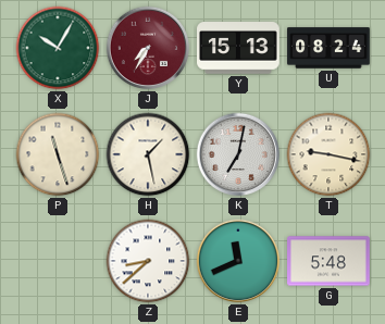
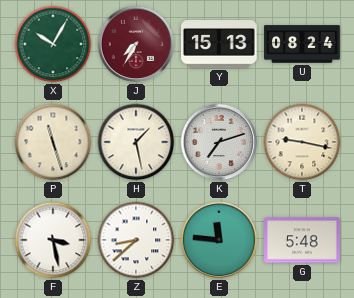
K: 7:02 -> 7:12
F: none -> 3:28
E: 11:41 -> 11:46
